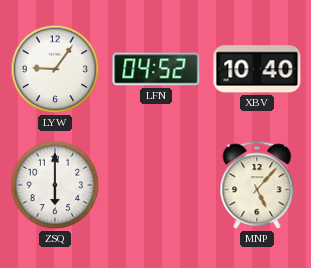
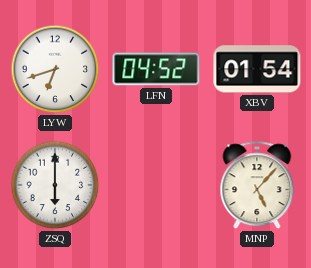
LYW: 9:06 -> 6:42
XBV: 10:40 -> 01:54
